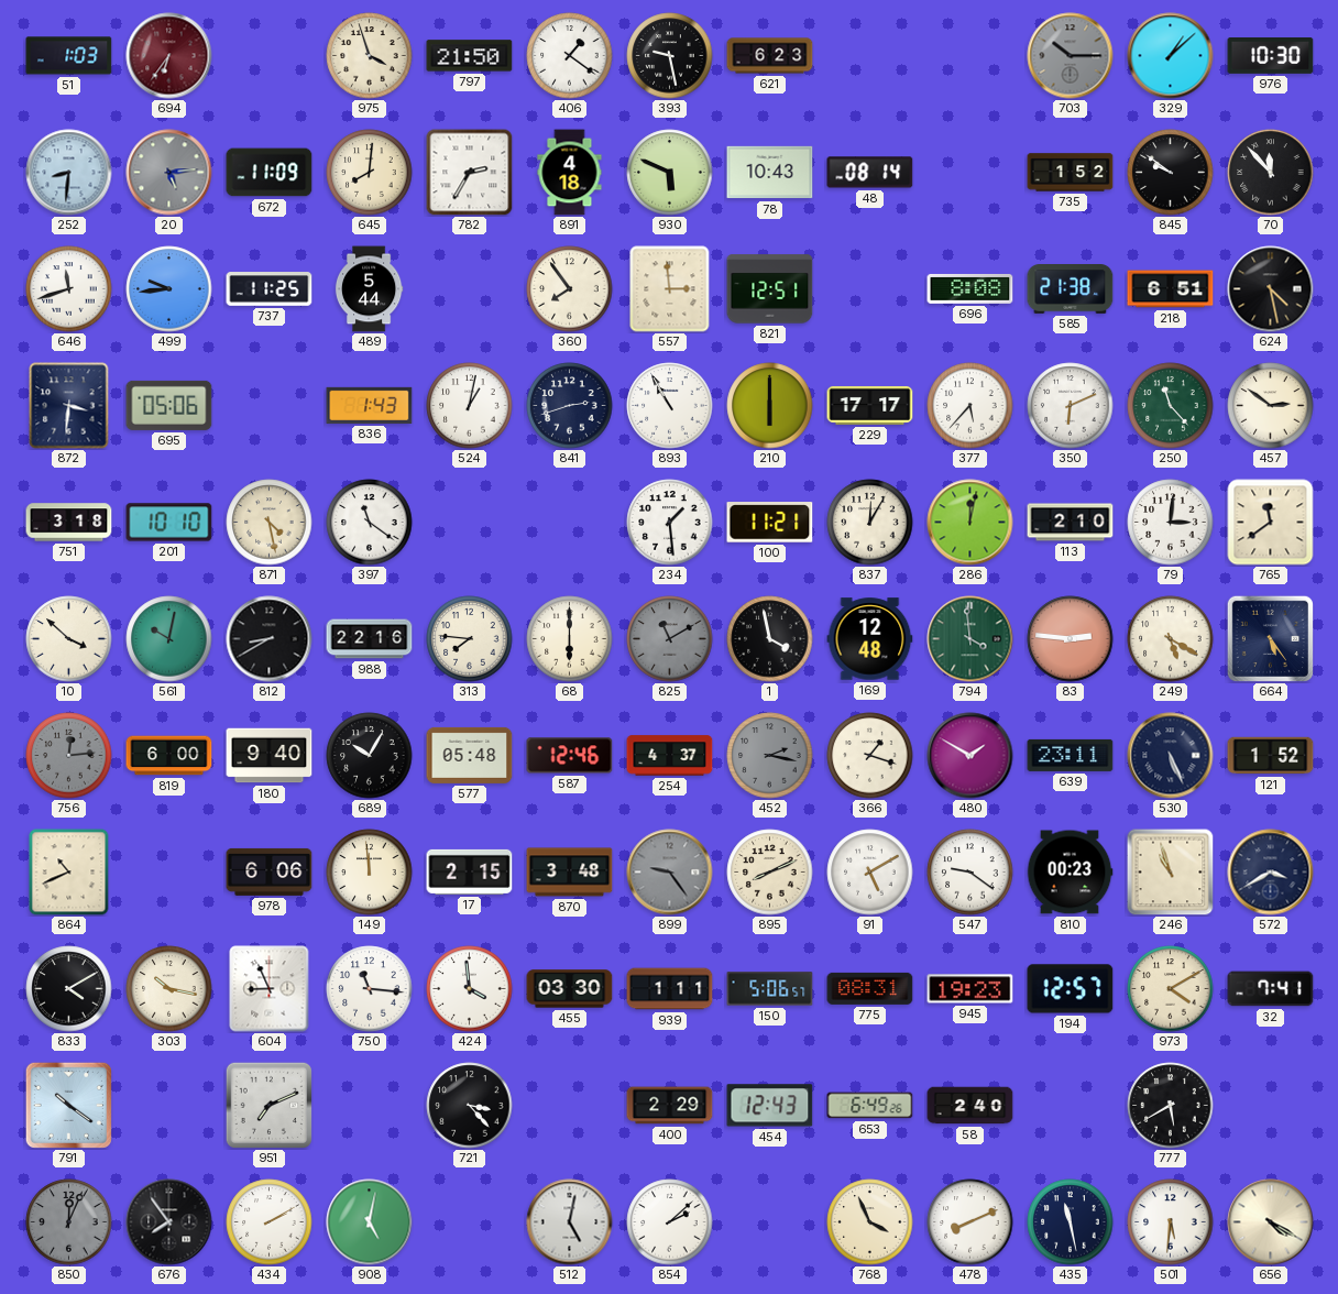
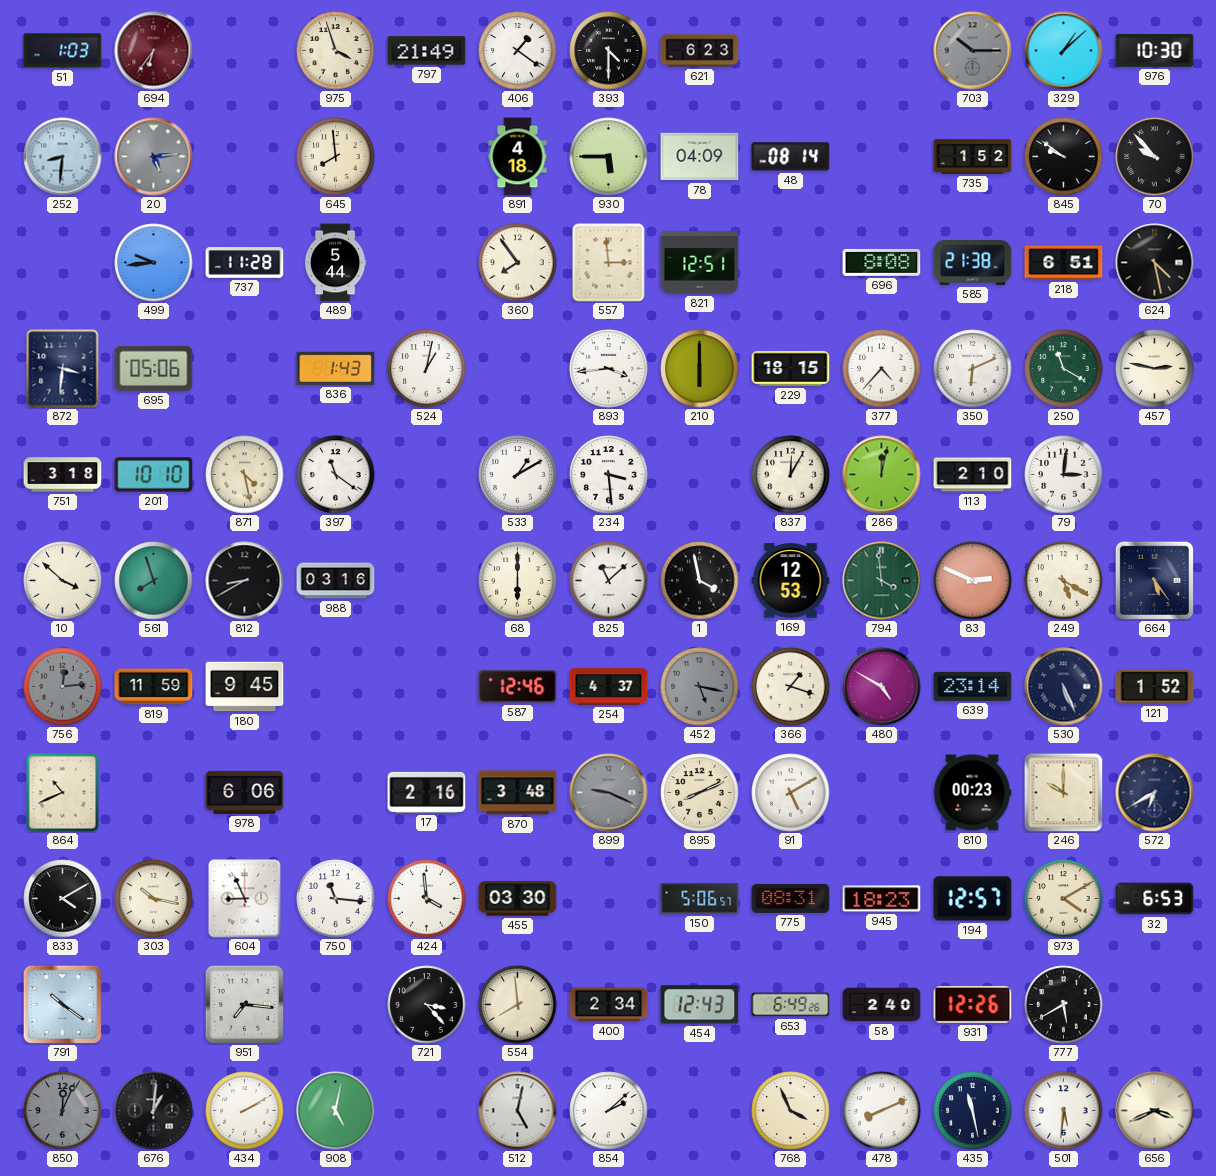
797: 21:50 -> 21:49
393: 9:28 -> 4:30
672: 11:09 -> none
645: 8:01 -> 7:59
782: 2:35 -> none
930: 5:49 -> 5:45
78: 10:43 -> 04:09
70: 11:53 -> 9:53
646: 11:42 -> none
737: 11:25 -> 11:28
841: 2:42 -> none
893: 10:55 -> 3:44
229: 17:17 -> 18:15
377: 5:37 -> 4:37
250: 11:23 -> 11:20
457: 2:51 -> 2:47
533: none -> 1:10
234: 1:29 -> 3:29
100: 11:21 -> none
765: 11:39 -> none
561: 10:02 -> 7:57
988: 22:16 -> 03:16
313: 7:46 -> none
825: 11:10 -> 11:08
825 dial: grey -> white
169: 12:48 -> 12:53
83: 2:46 -> 2:49
819: 6:00 -> 11:59
180: 9:40 -> 9:45
689: 10:05 -> none
577: 05:48 -> none
452: 2:17 -> 5:17
480: 1:50 -> 4:50
639: 23:11 -> 23:14
149: 11:59 -> none
17: 2:15 -> 2:16
899: 9:24 -> 9:19
547: 9:21 -> none
246: 10:57 -> 10:00
572: 3:40 -> 6:40
939: 1:11 -> none
945: 19:23 -> 18:23
32: 7:41 -> 6:53
951: 7:11 -> 7:16
554: none -> 7:59
400: 2:29 -> 2:34
931: none -> 12:26
676: 7:54 -> 1:01
656: 4:20 -> 3:41
